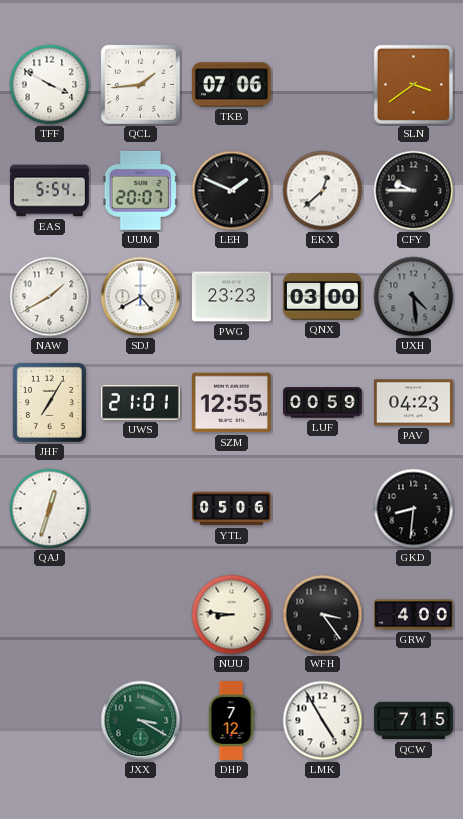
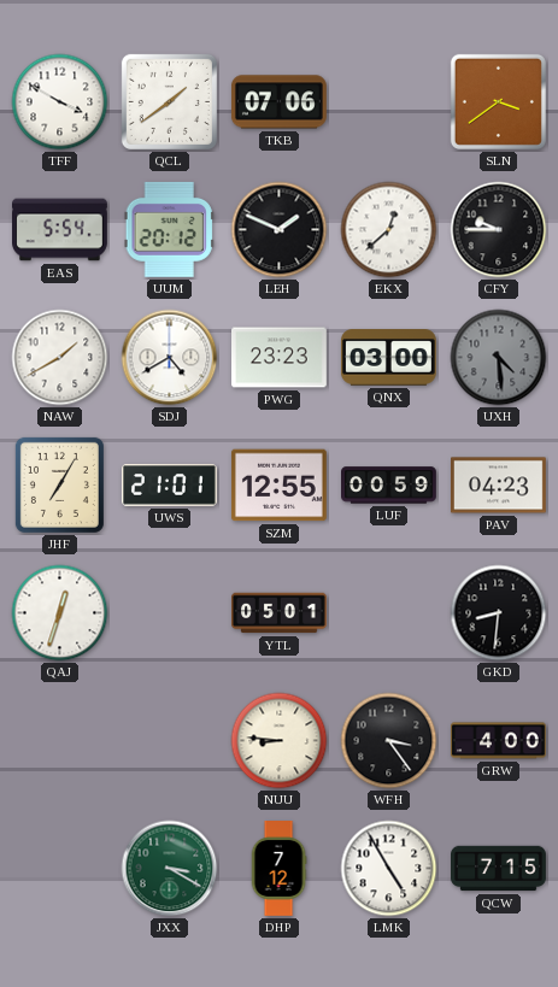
QCL: 1:44 -> 1:39
UUM: 20:07 -> 20:12
YTL: 05:06 -> 05:01
